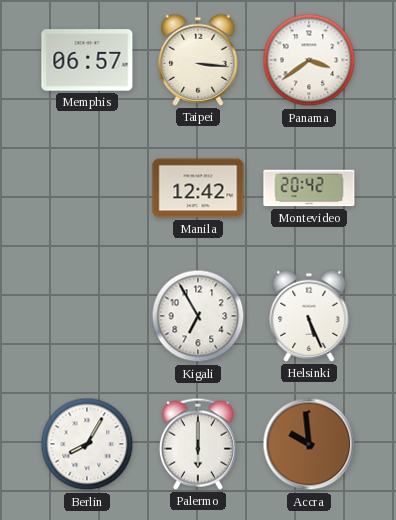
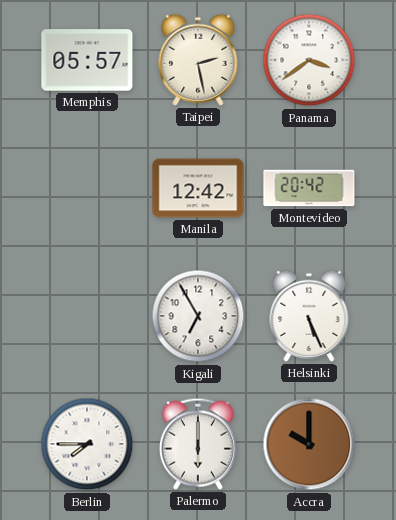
Memphis: 06:57 -> 05:57
Taipei: 3:16 -> 2:28
Berlin: 8:05 -> 7:45
Accra: 9:59 -> 10:00
